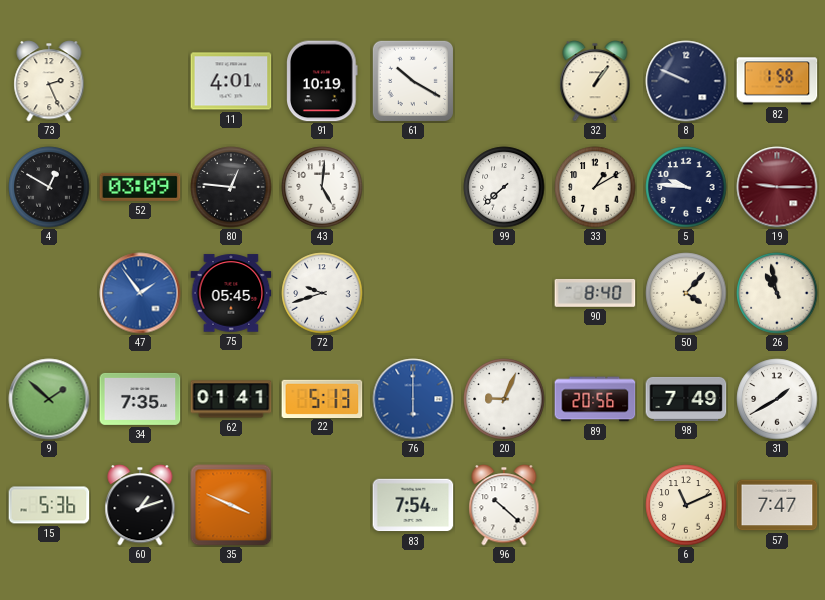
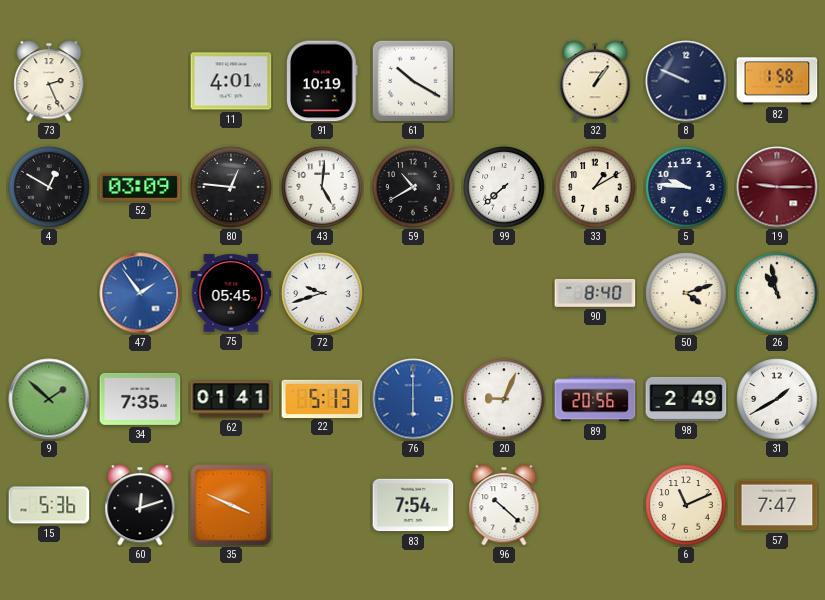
59: none -> 10:40
50: 4:07 -> 4:12
98: 7:49 -> 2:49
60: 1:12 -> 12:12
